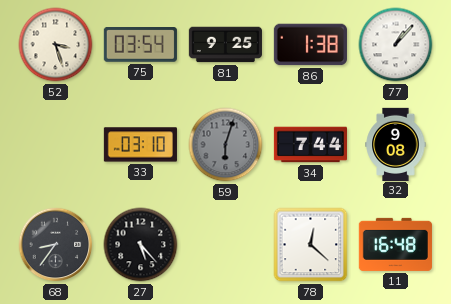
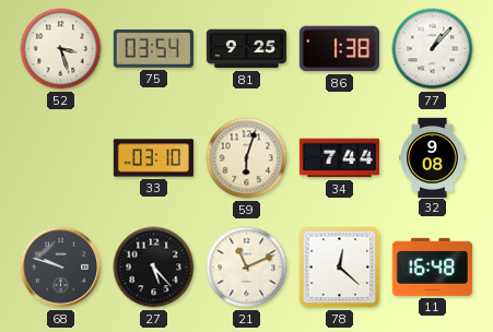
59 dial: grey -> cream
68: 8:36 -> 9:48
21: none -> 11:11
